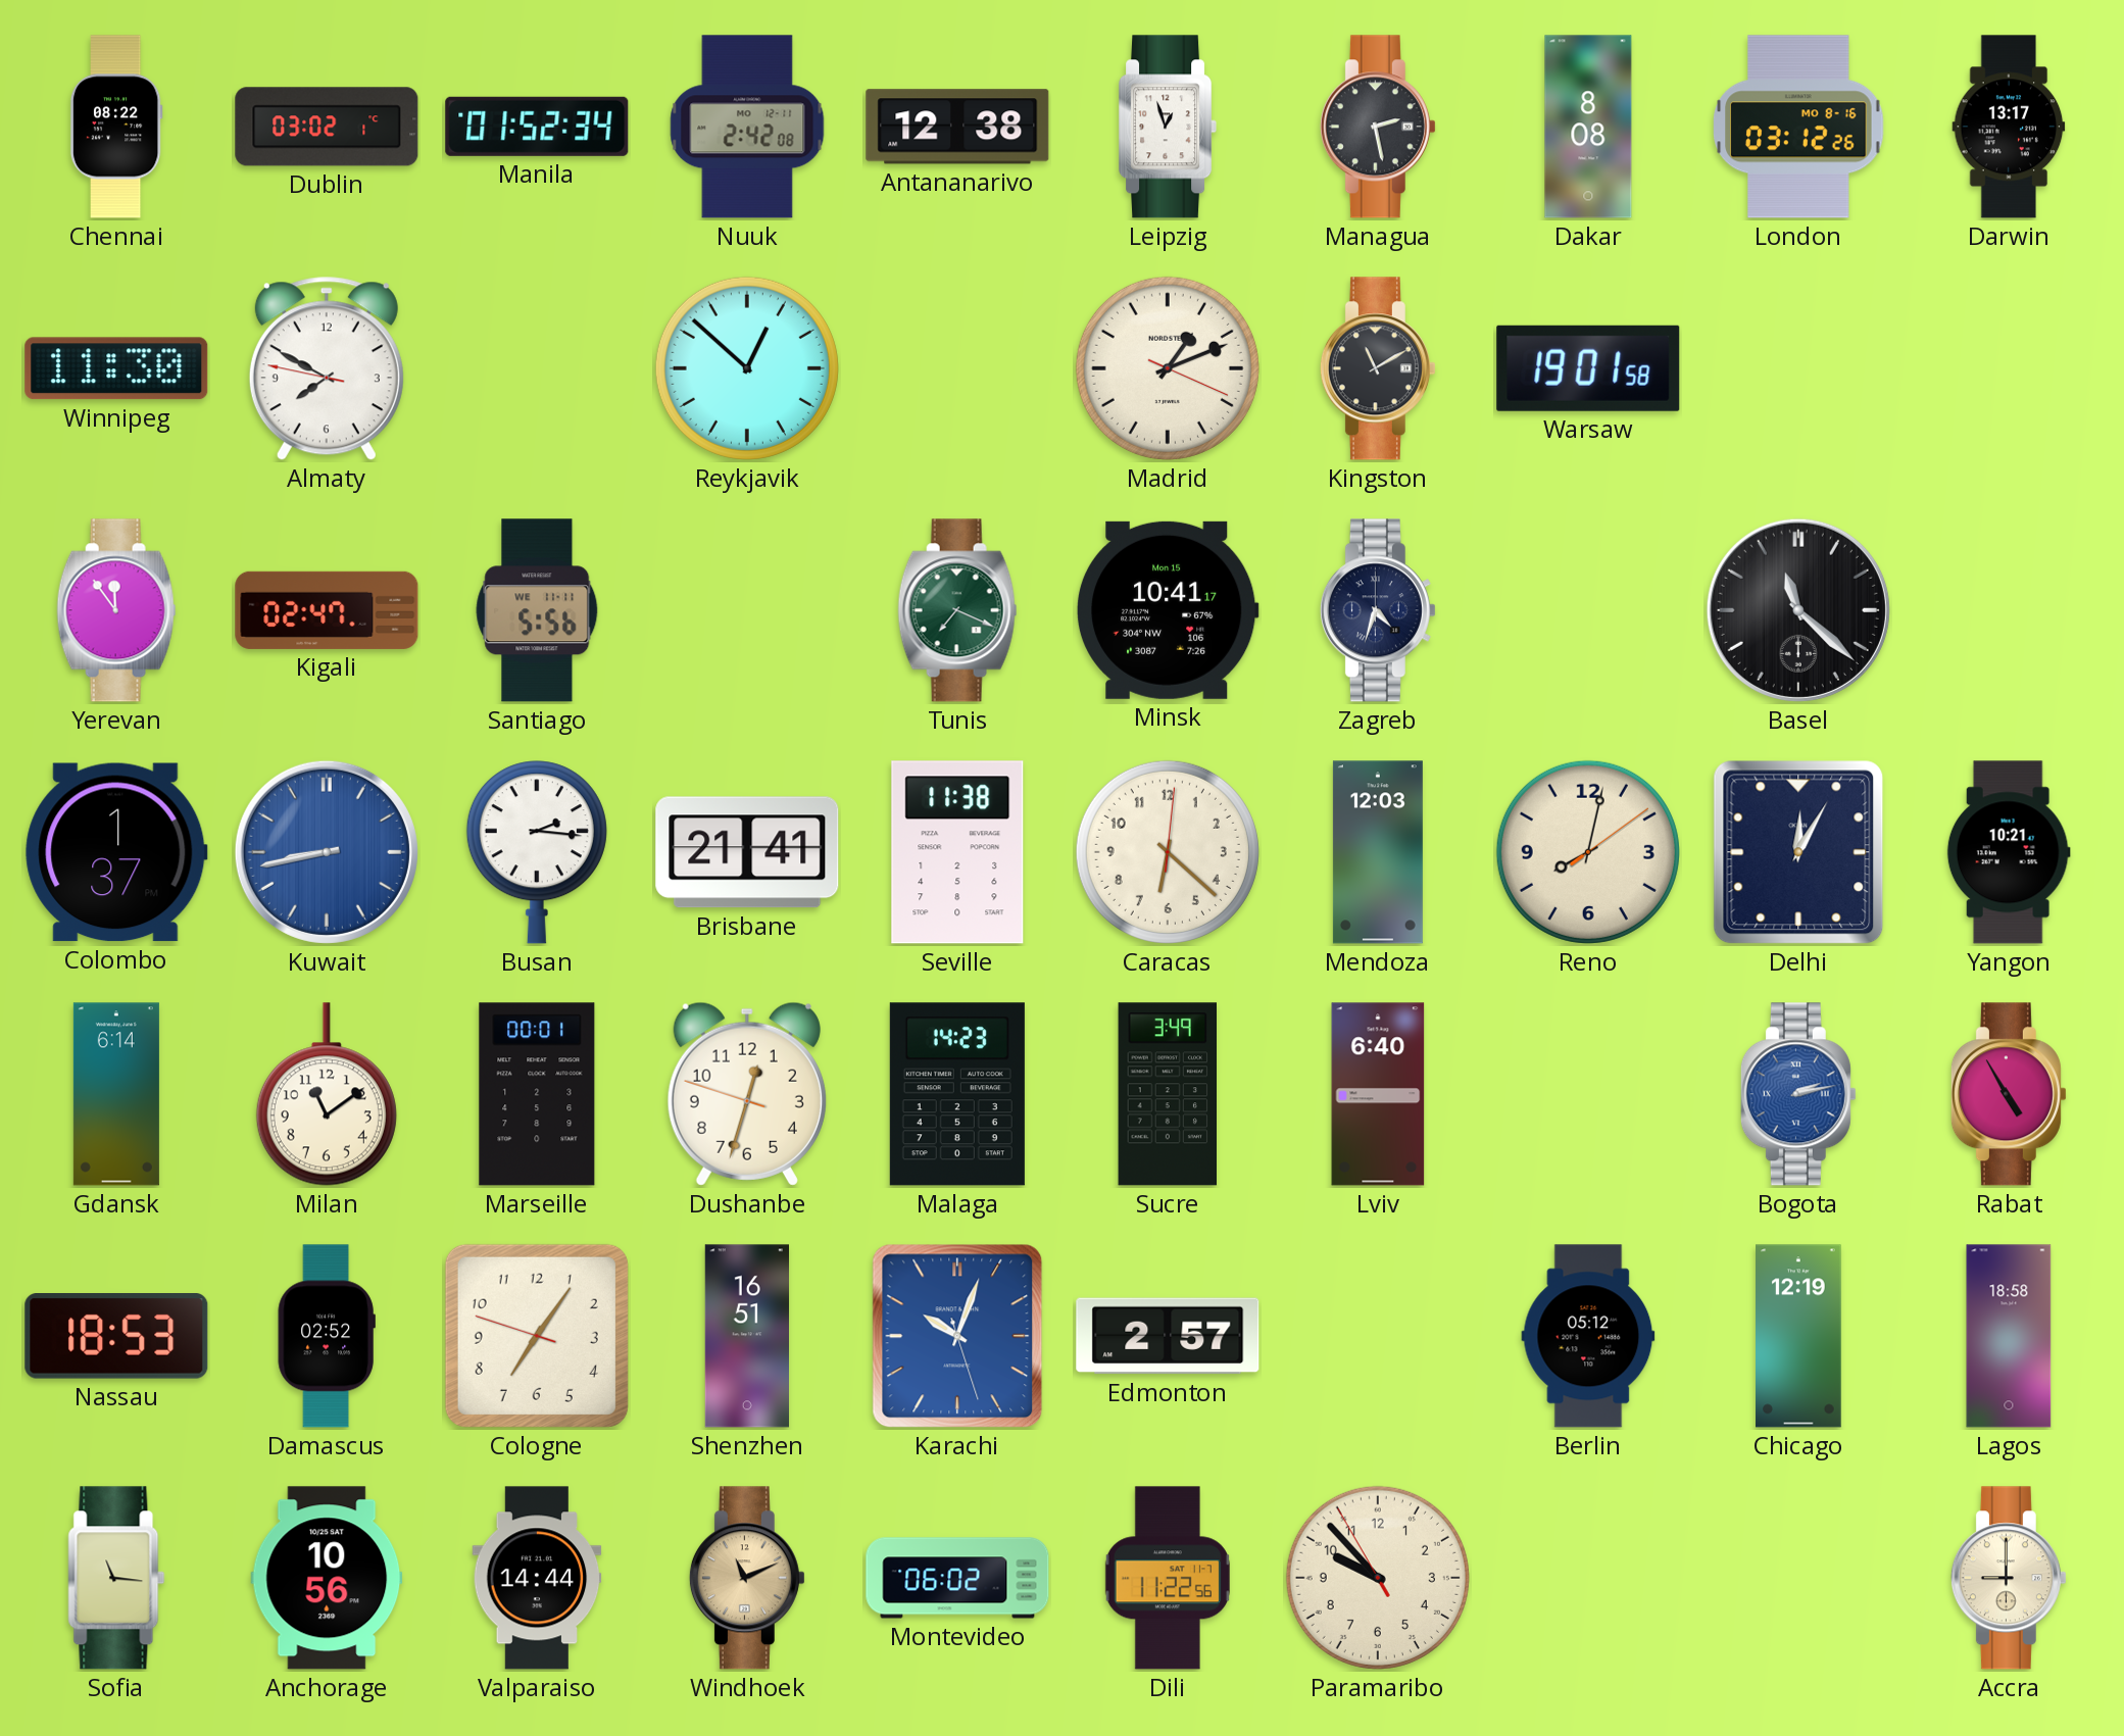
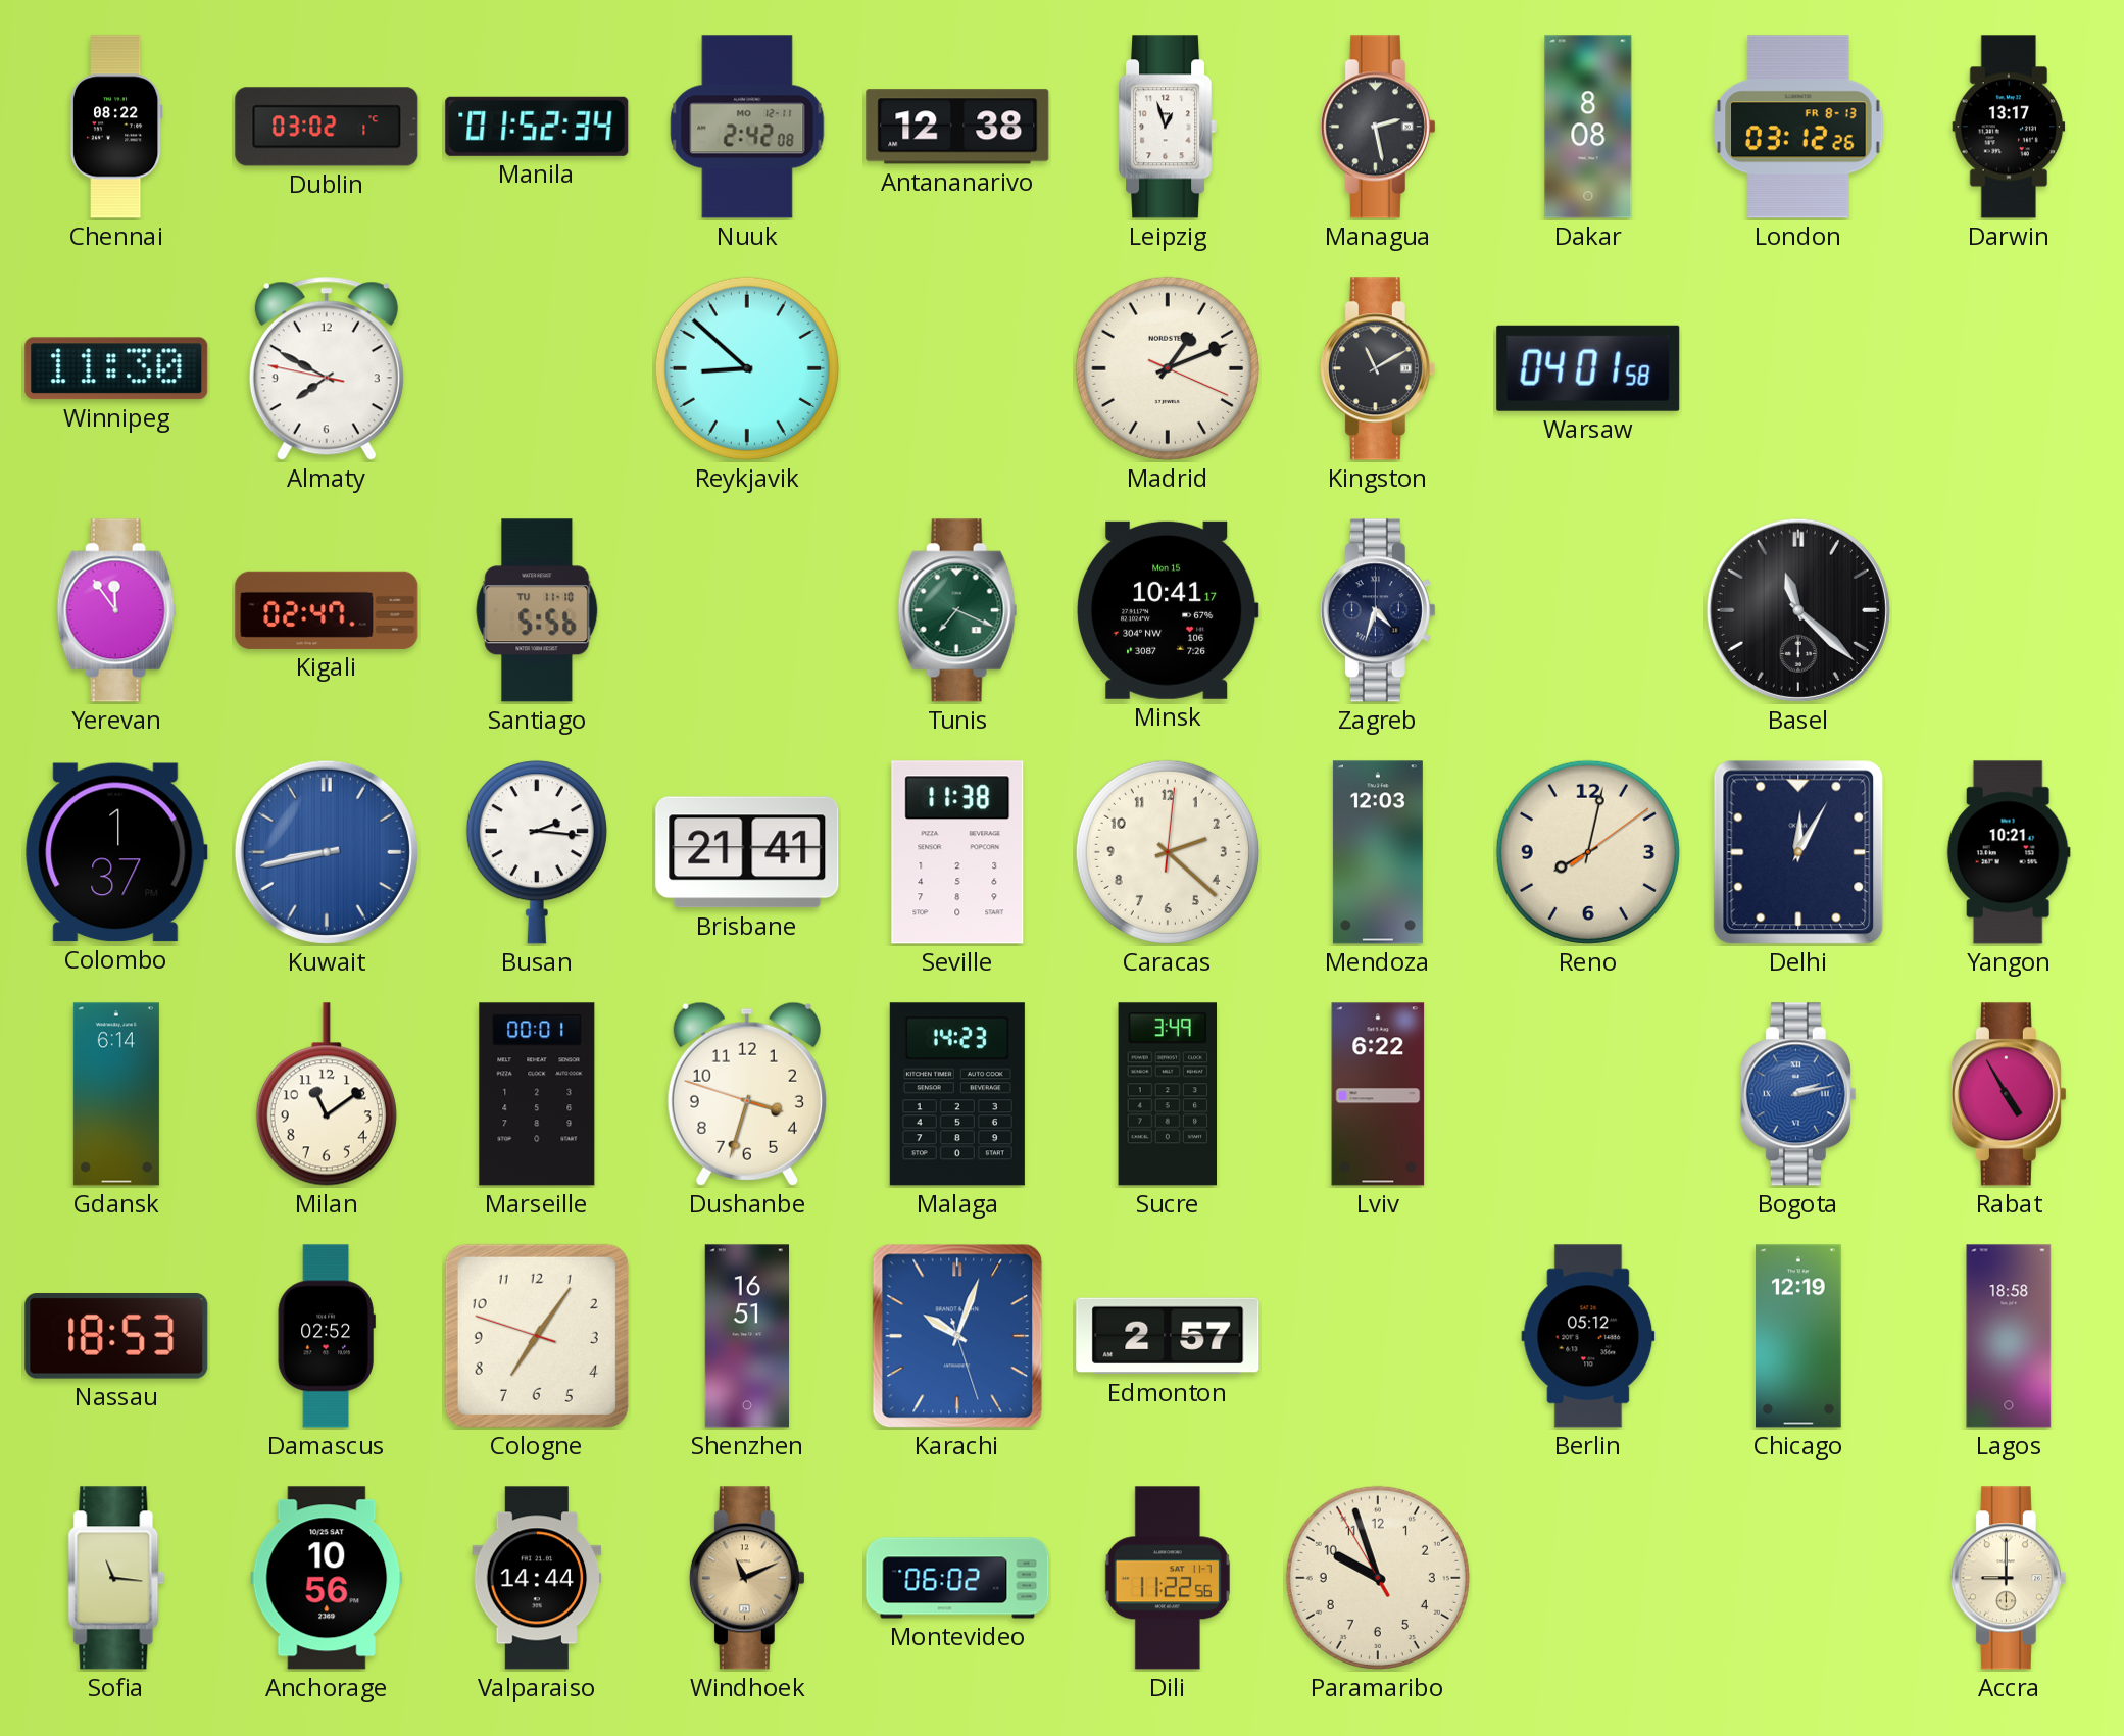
London date: MO 8-16 -> FR 8-13
Reykjavik: 12:52 -> 8:52
Warsaw: 19:01 -> 04:01
Santiago date: WE 11-11 -> TU 11-10
Caracas: 6:22 -> 2:22
Dushanbe: 12:32 -> 3:32
Lviv: 6:40 -> 6:22
Paramaribo: 9:52 -> 9:56
